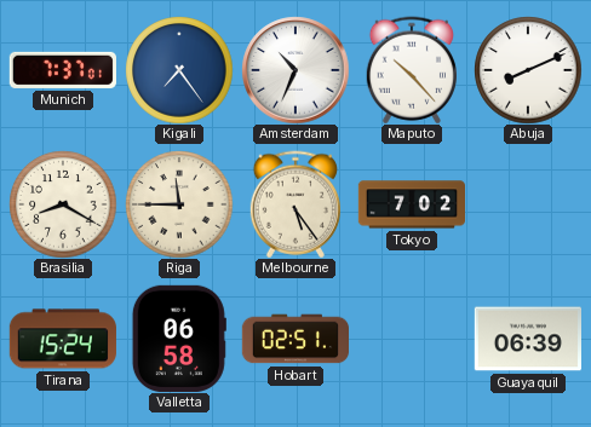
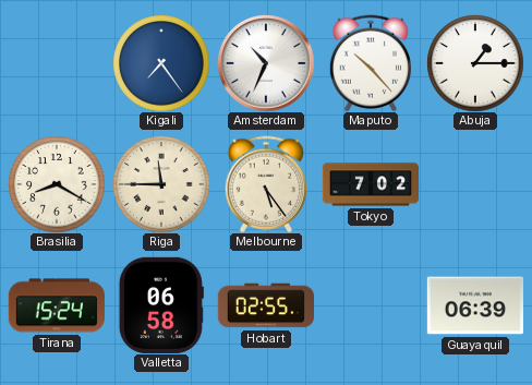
Munich: 7:37 -> none
Abuja: 8:11 -> 1:15
Hobart: 02:51 -> 02:55
